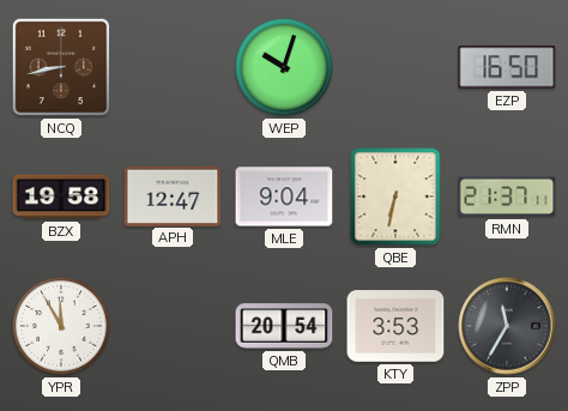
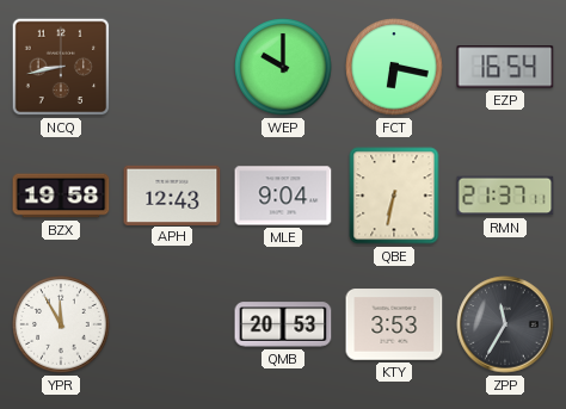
WEP: 10:03 -> 10:00
FCT: none -> 6:17
EZP: 16:50 -> 16:54
APH: 12:47 -> 12:43
QMB: 20:54 -> 20:53
